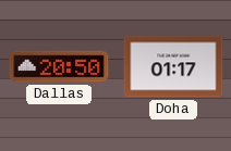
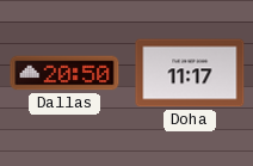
Doha: 01:17 -> 11:17
